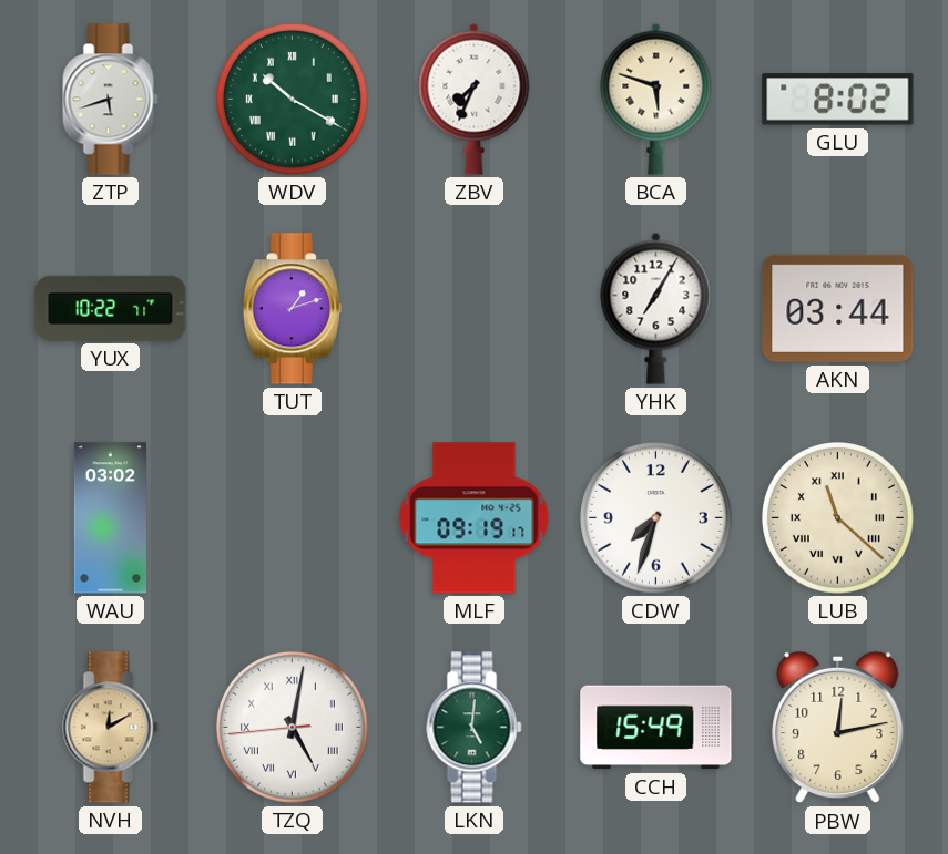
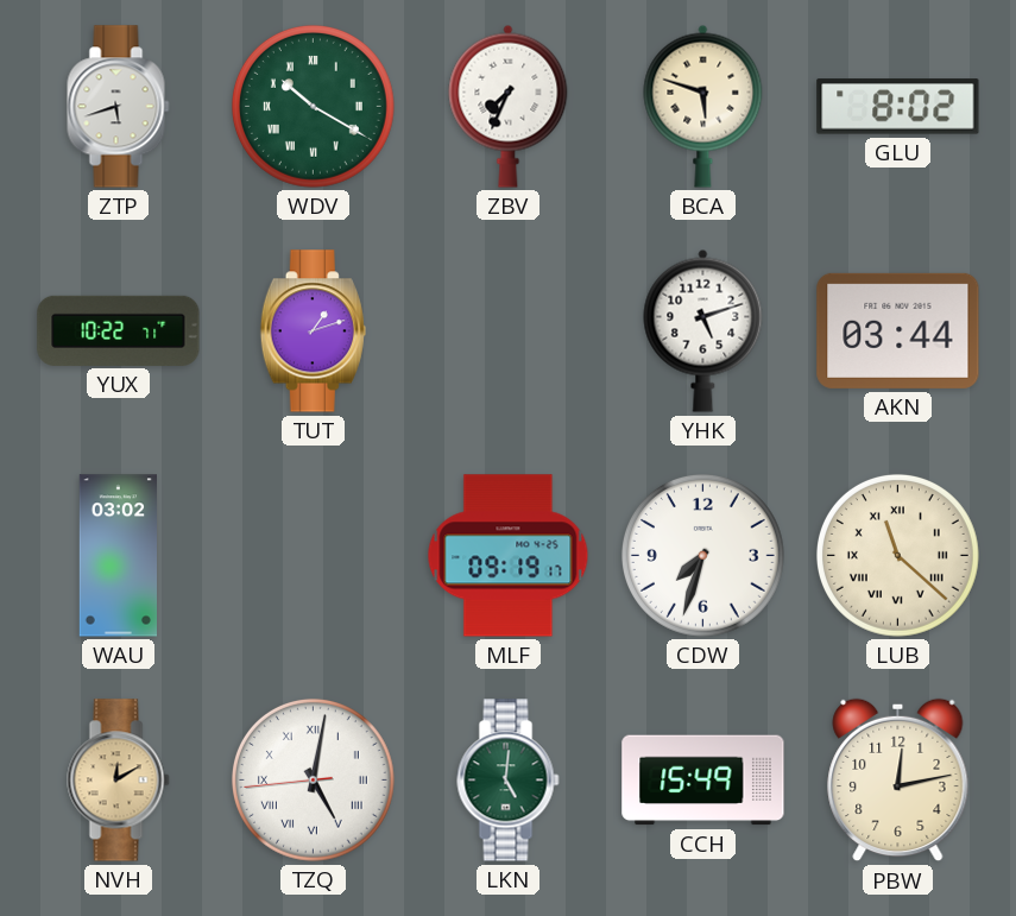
YHK: 7:05 -> 5:12
